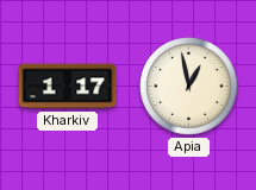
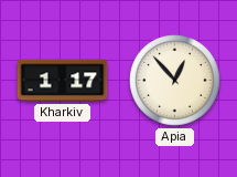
Apia: 12:58 -> 12:53
